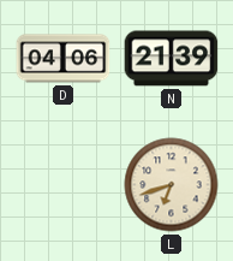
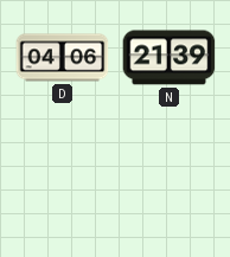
L: 6:42 -> none
